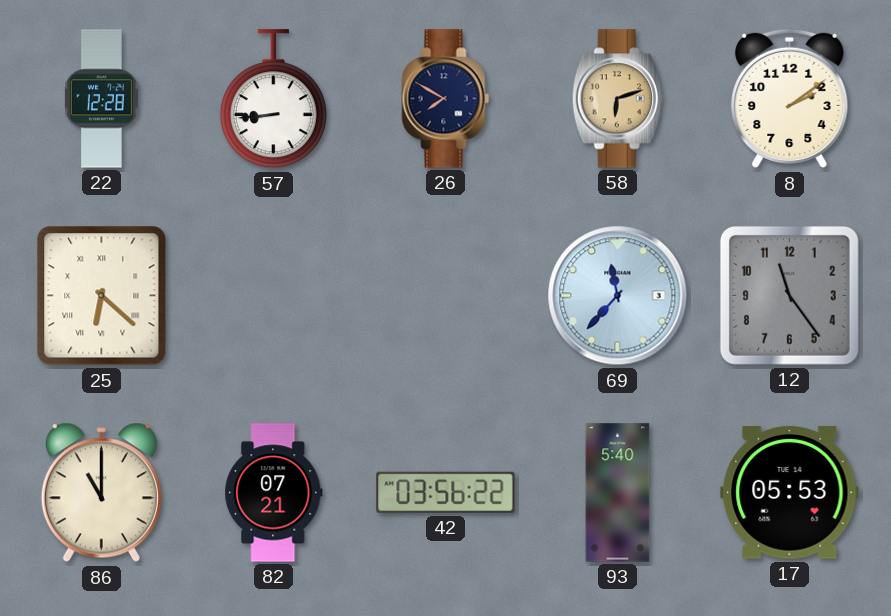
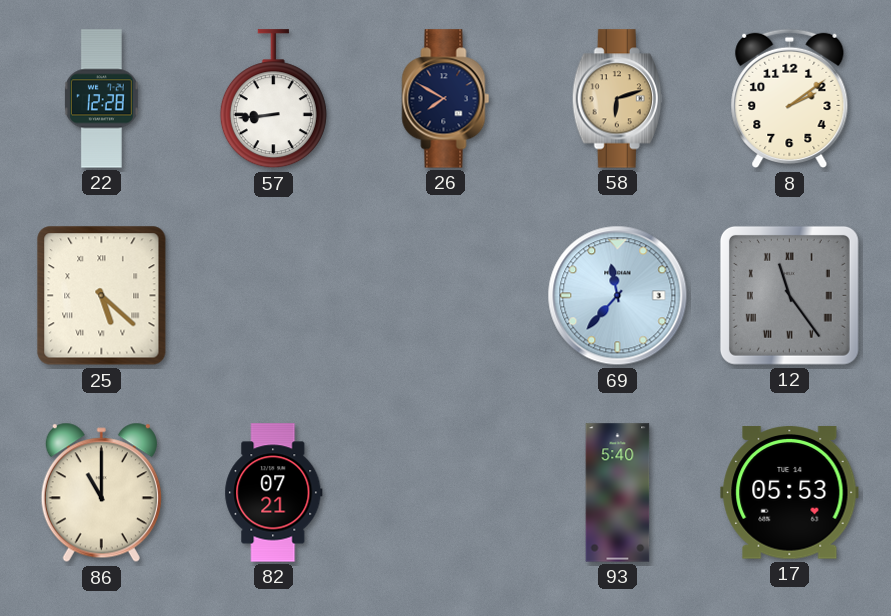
25: 6:22 -> 5:22
12 numerals: Arabic -> Roman
42: 03:56 -> none
